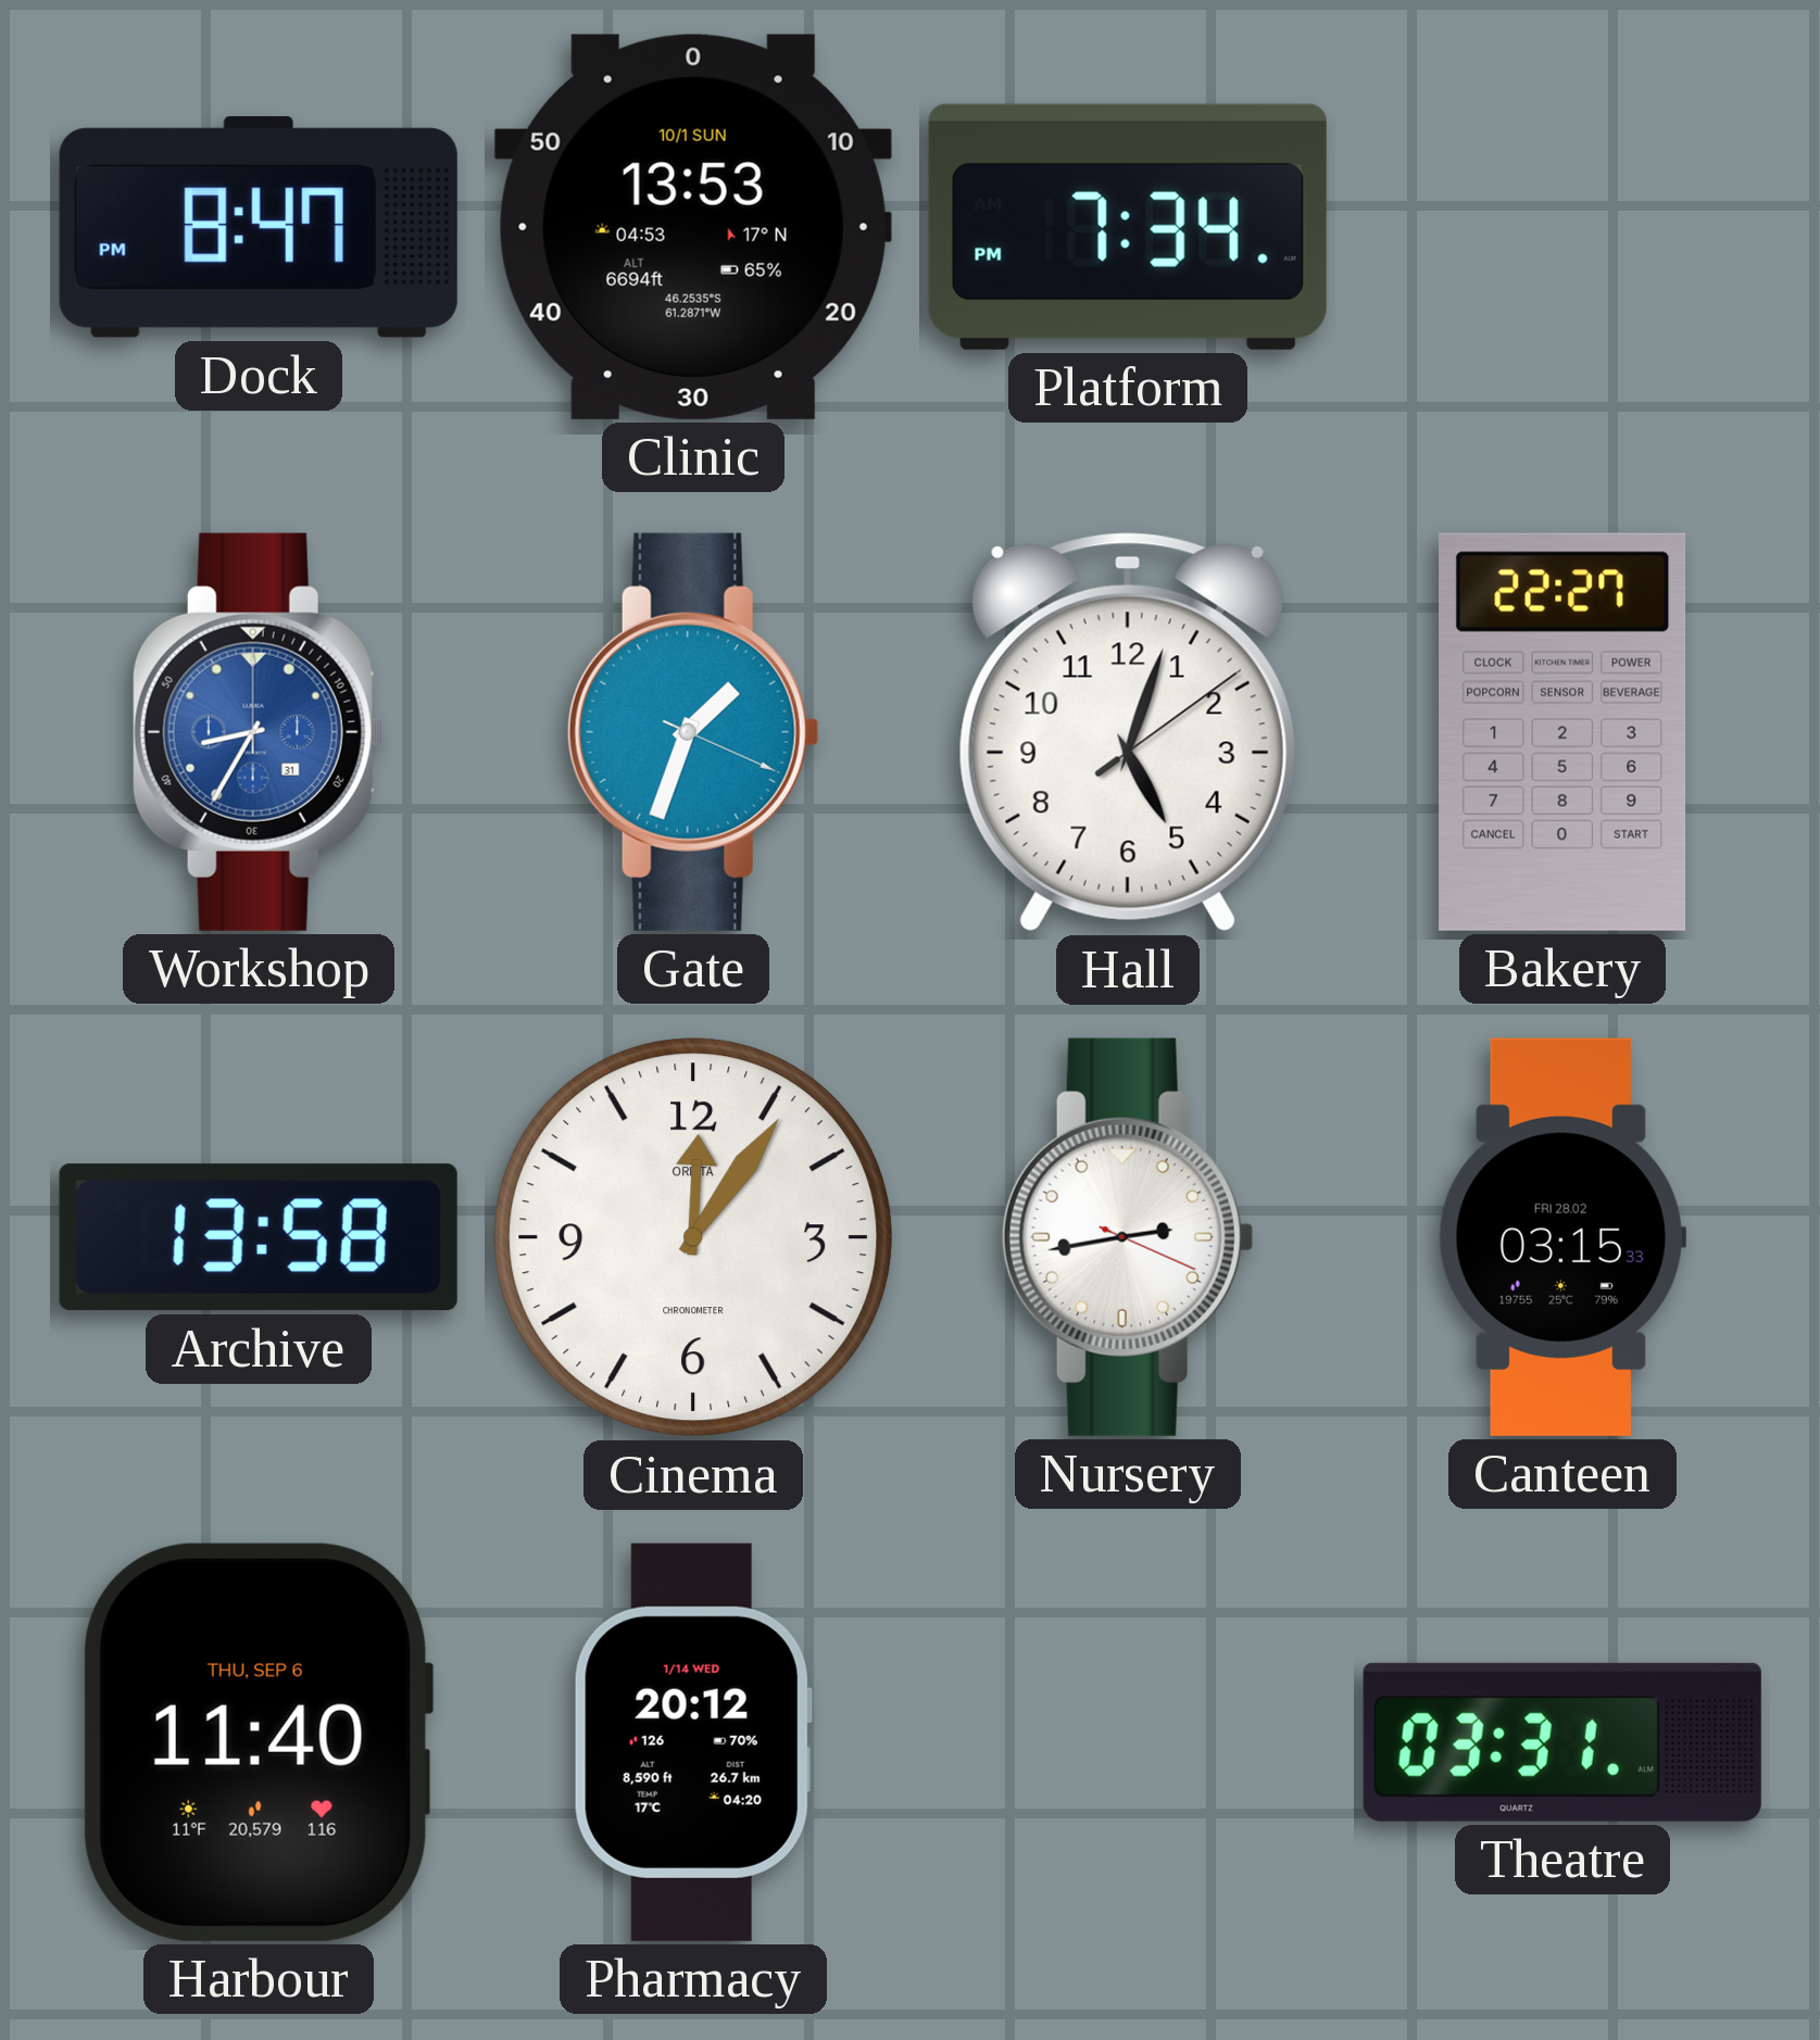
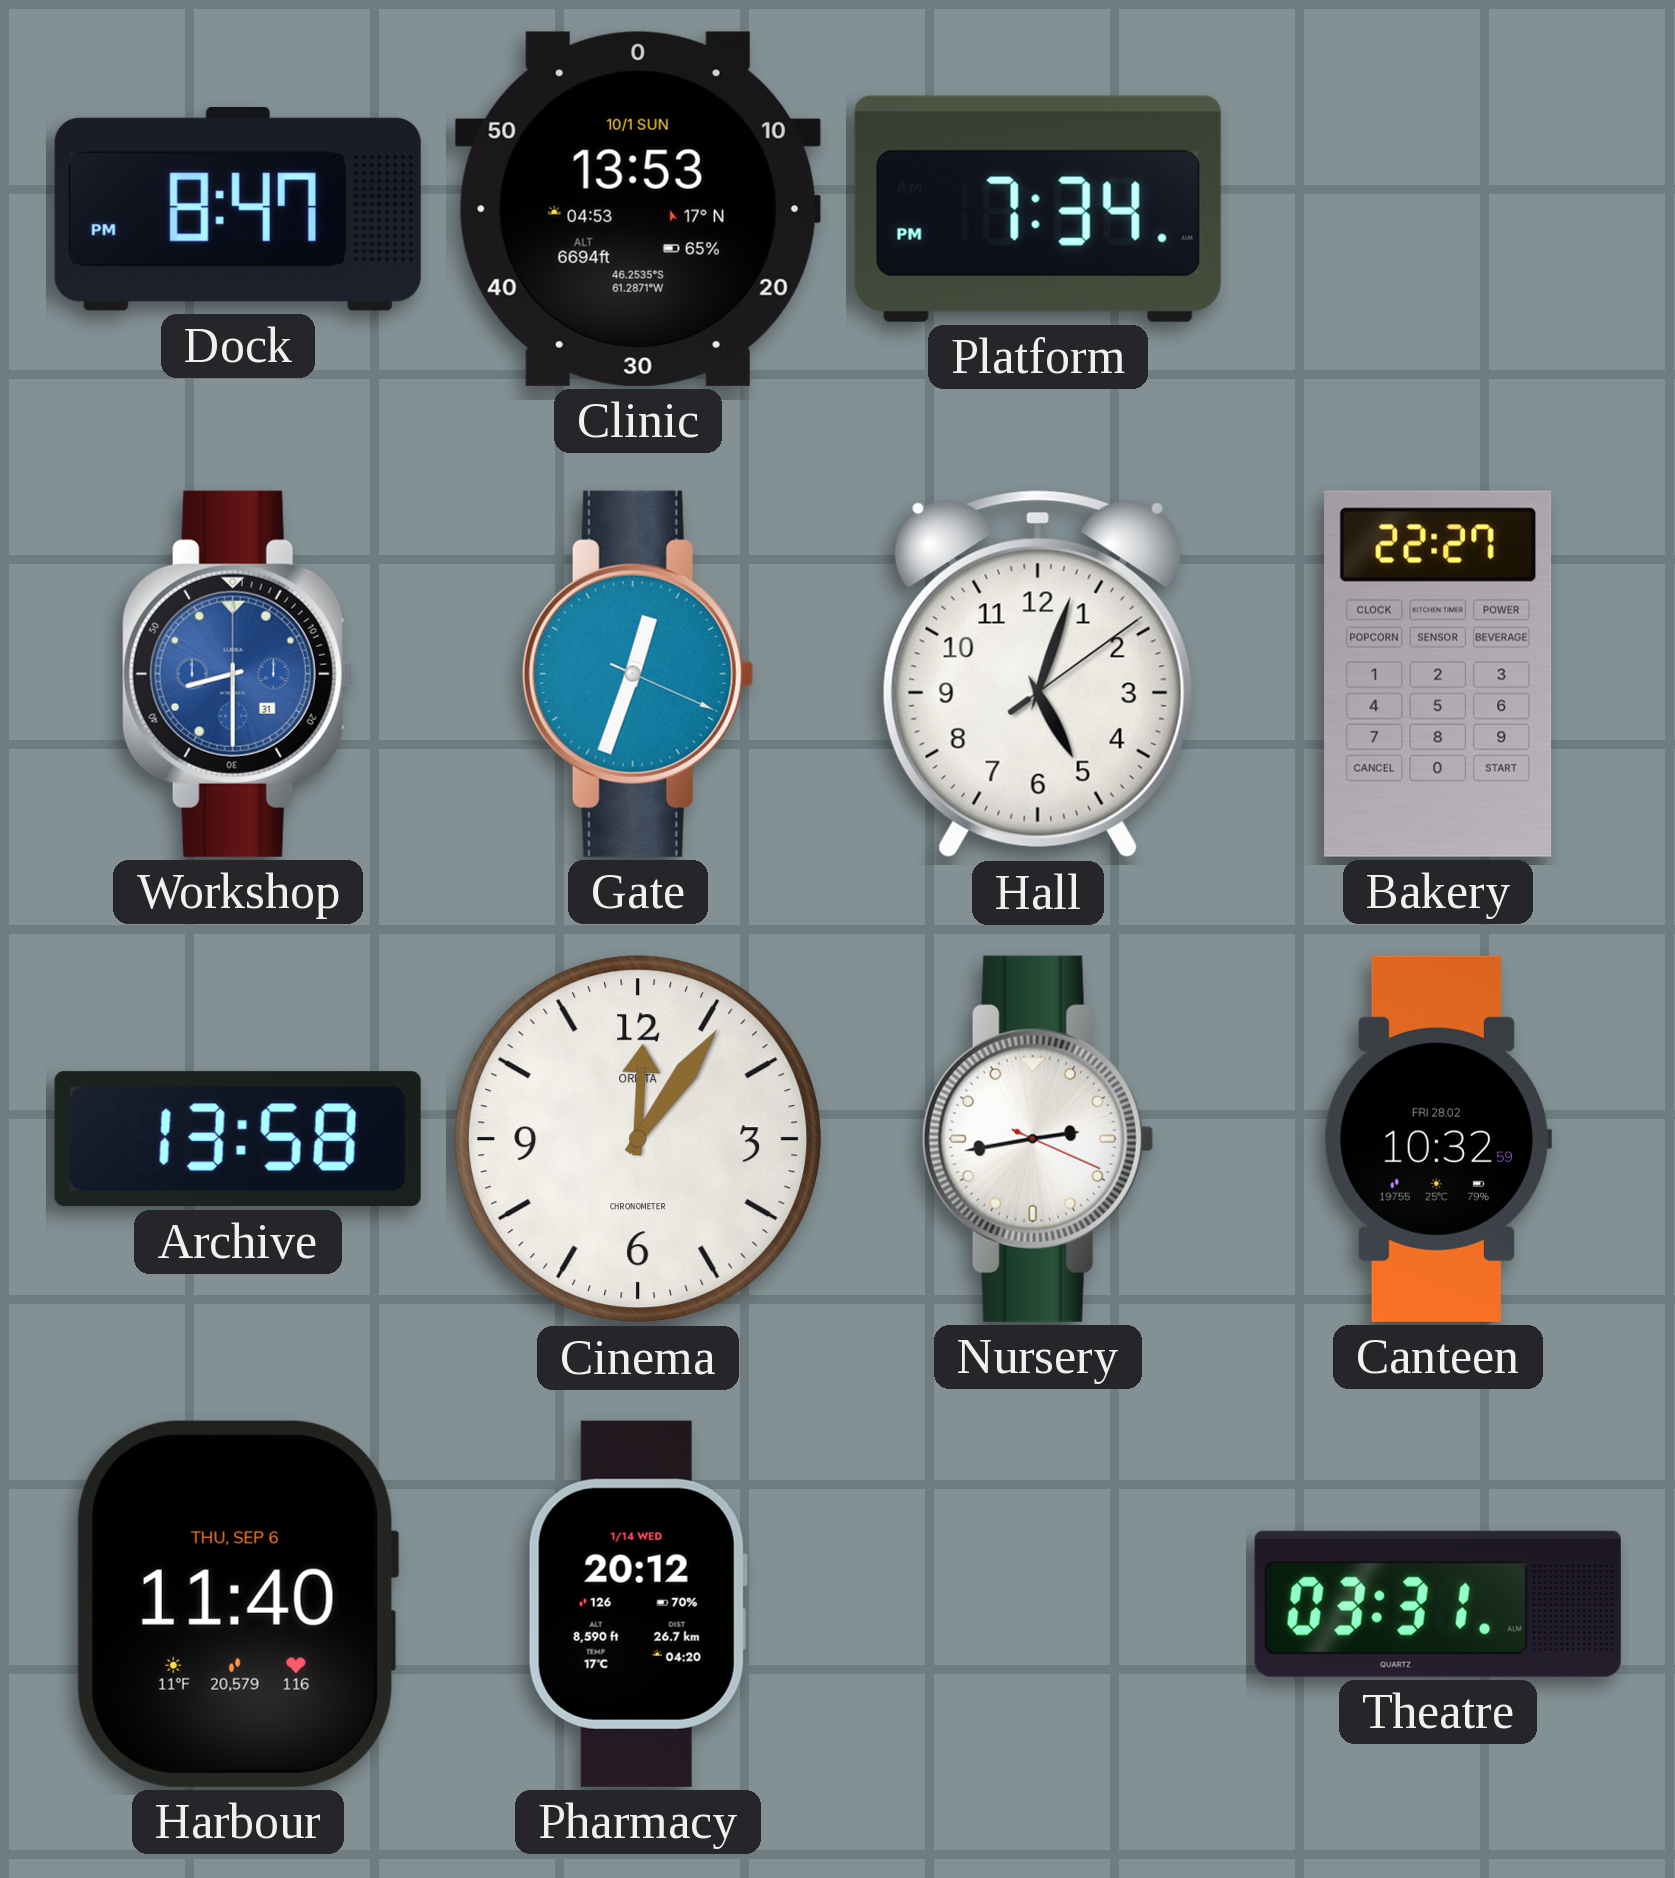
Workshop: 8:35 -> 8:30
Gate: 1:33 -> 12:33
Canteen: 03:15 -> 10:32
